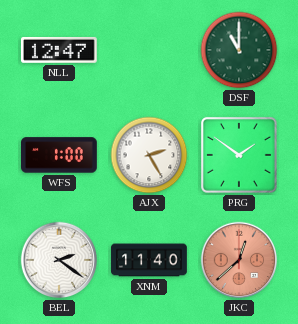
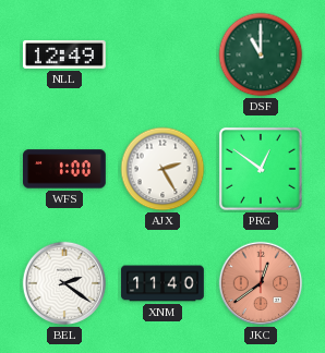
NLL: 12:47 -> 12:49
PRG: 1:51 -> 12:51
JKC: 12:38 -> 12:39
